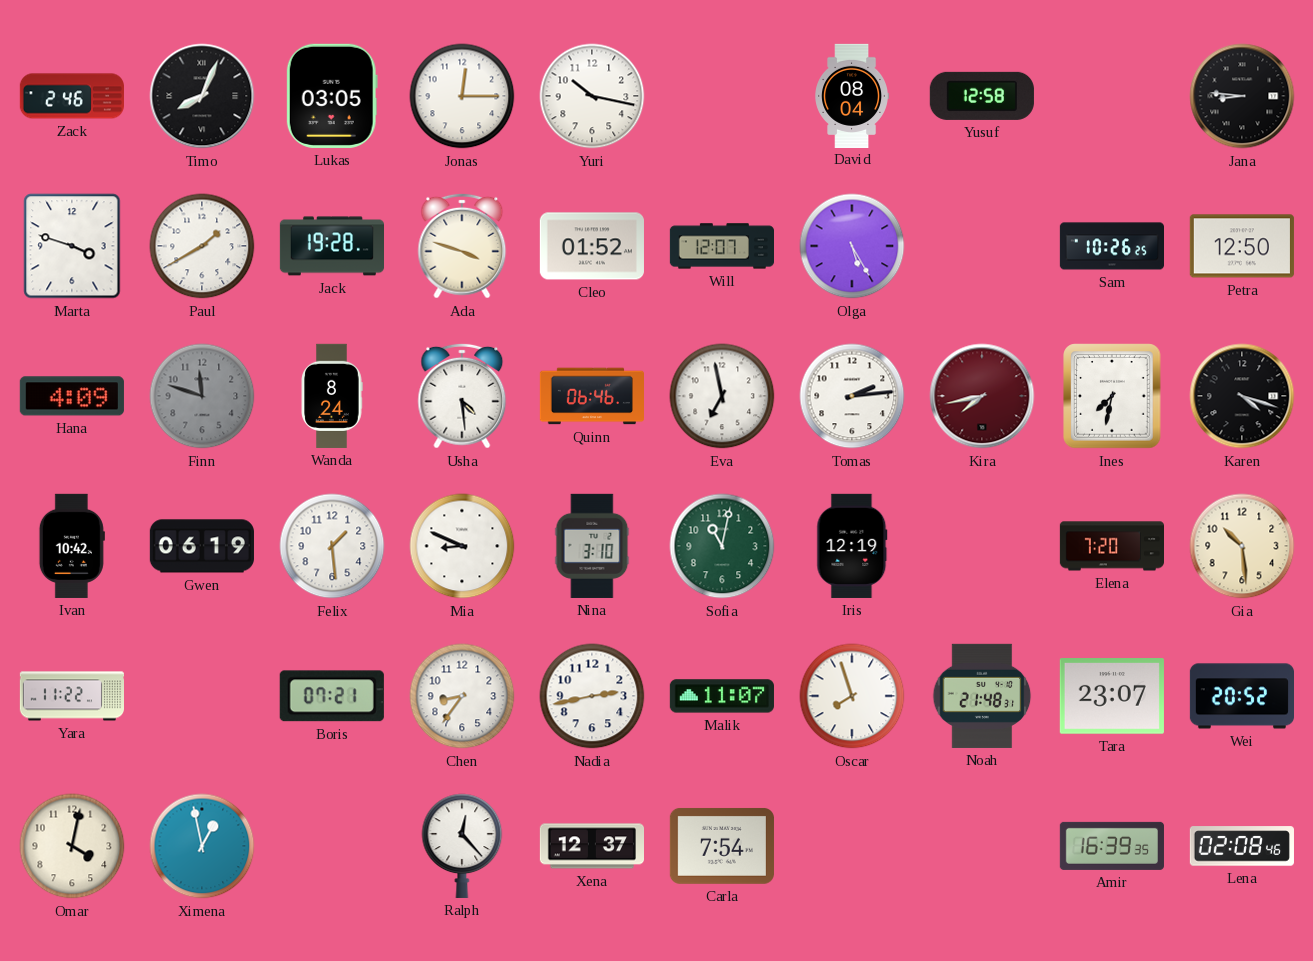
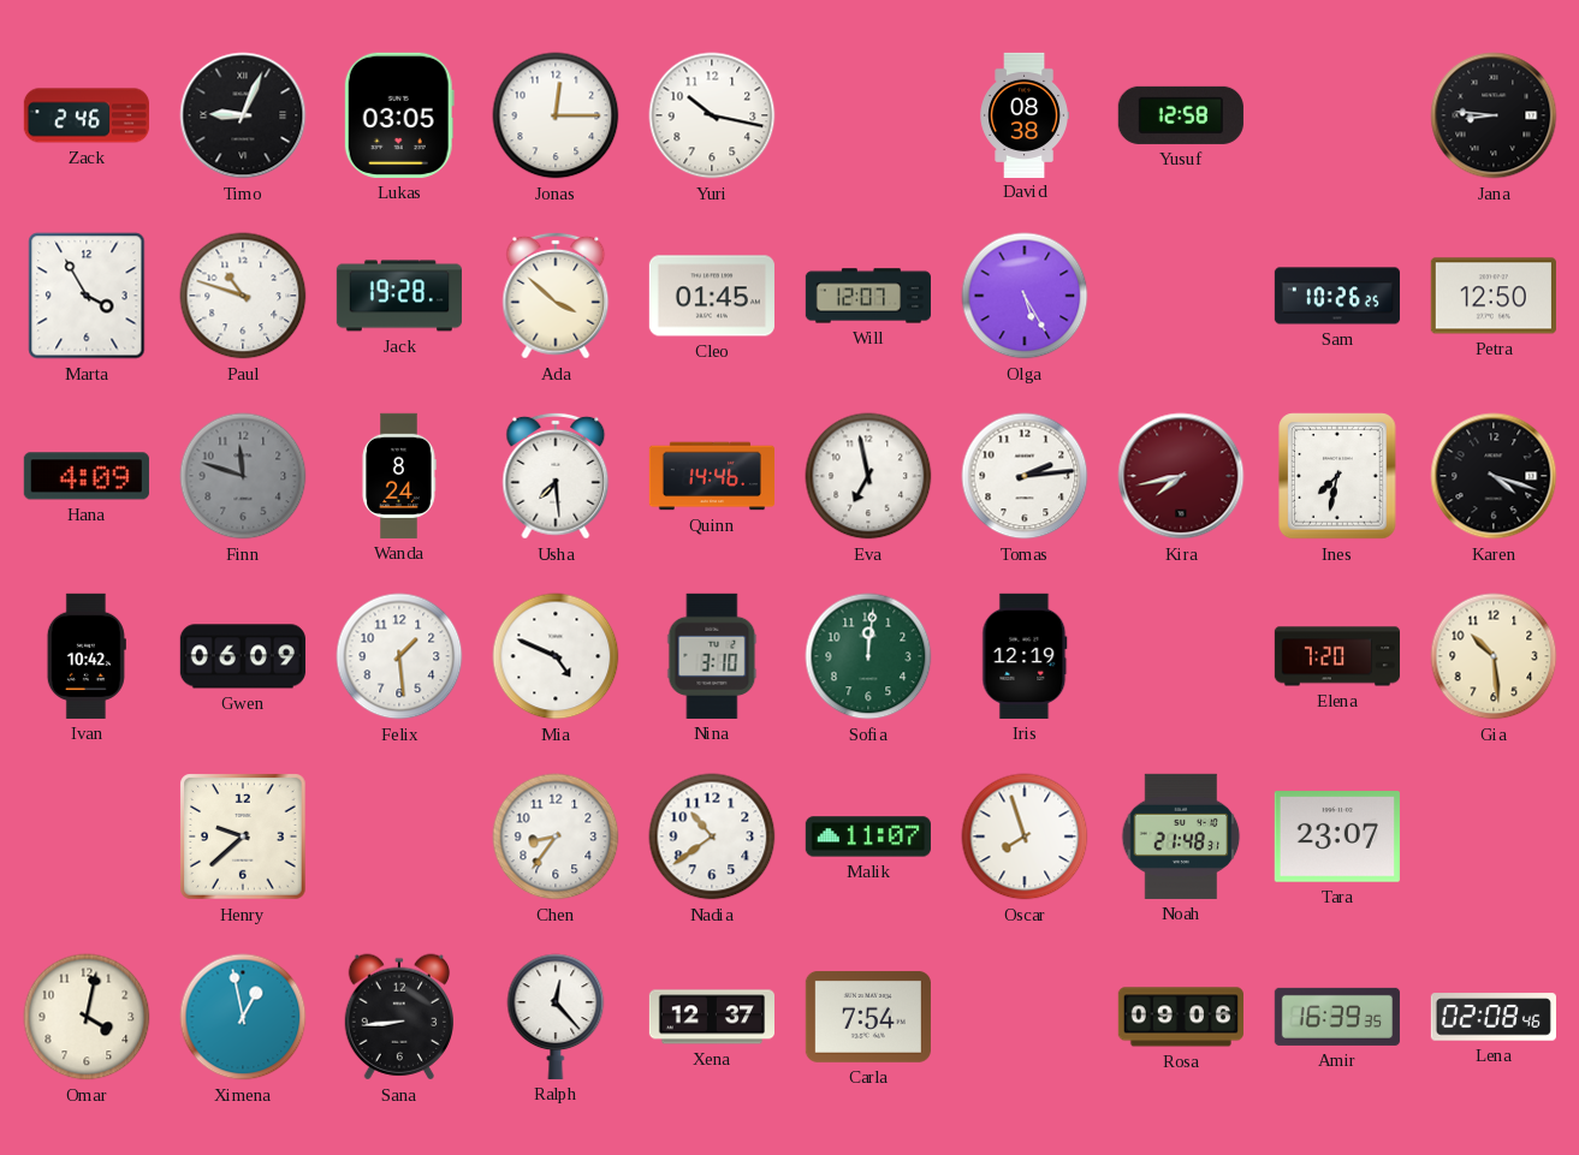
Timo: 8:04 -> 9:04
David: 08:04 -> 08:38
Marta: 3:48 -> 3:55
Paul: 1:40 -> 10:48
Ada: 3:48 -> 3:52
Cleo: 01:52 -> 01:45
Usha: 4:29 -> 7:29
Quinn: 06:46 -> 14:46
Gwen: 06:19 -> 06:09
Mia: 8:49 -> 4:49
Sofia: 11:02 -> 12:01
Yara: 11:22 -> none
Henry: none -> 9:38
Boris: 07:21 -> none
Nadia: 2:43 -> 10:39
Wei: 20:52 -> none
Sana: none -> 8:44
Rosa: none -> 09:06
